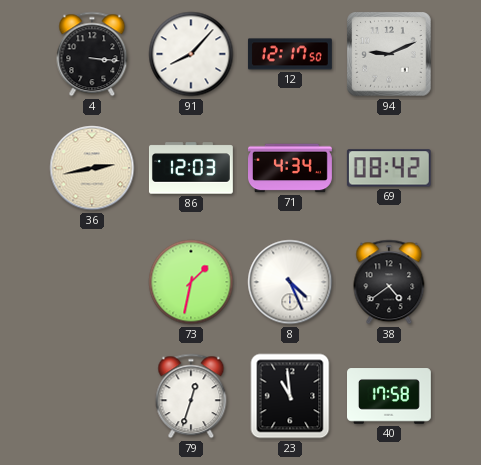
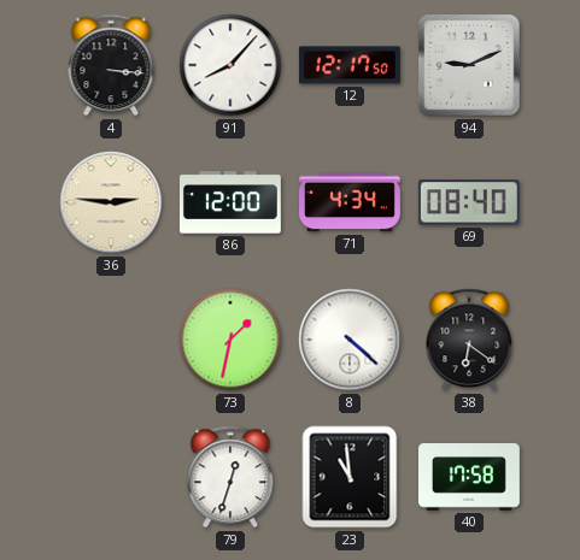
36: 2:43 -> 2:46
86: 12:03 -> 12:00
69: 08:42 -> 08:40
8: 4:26 -> 4:22
38: 4:39 -> 6:21
